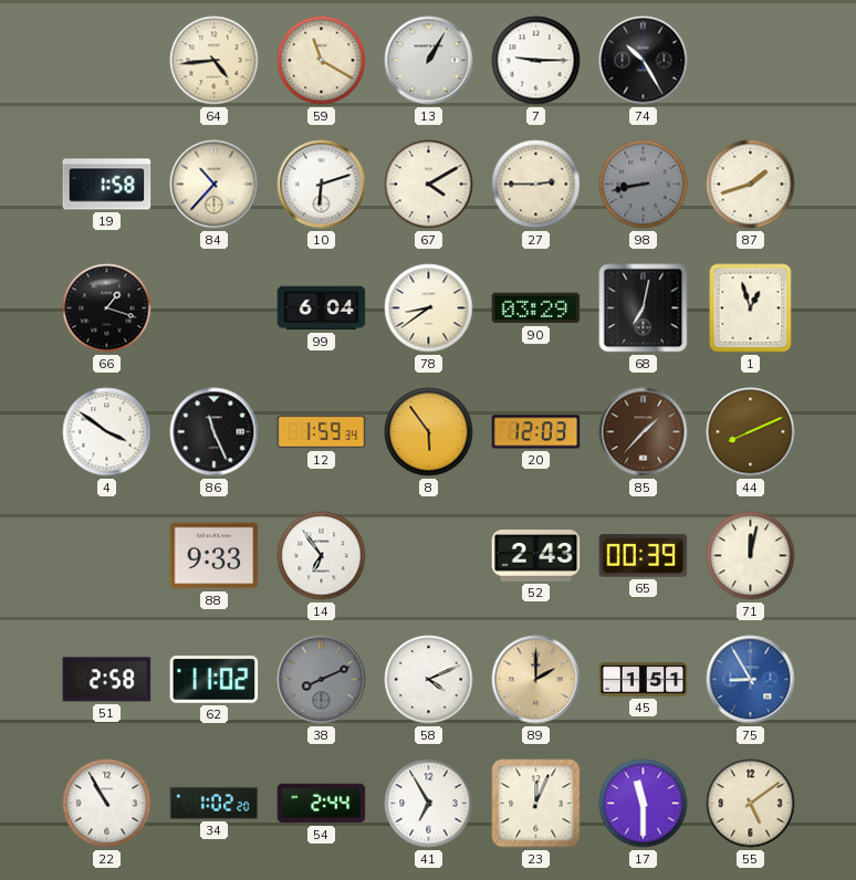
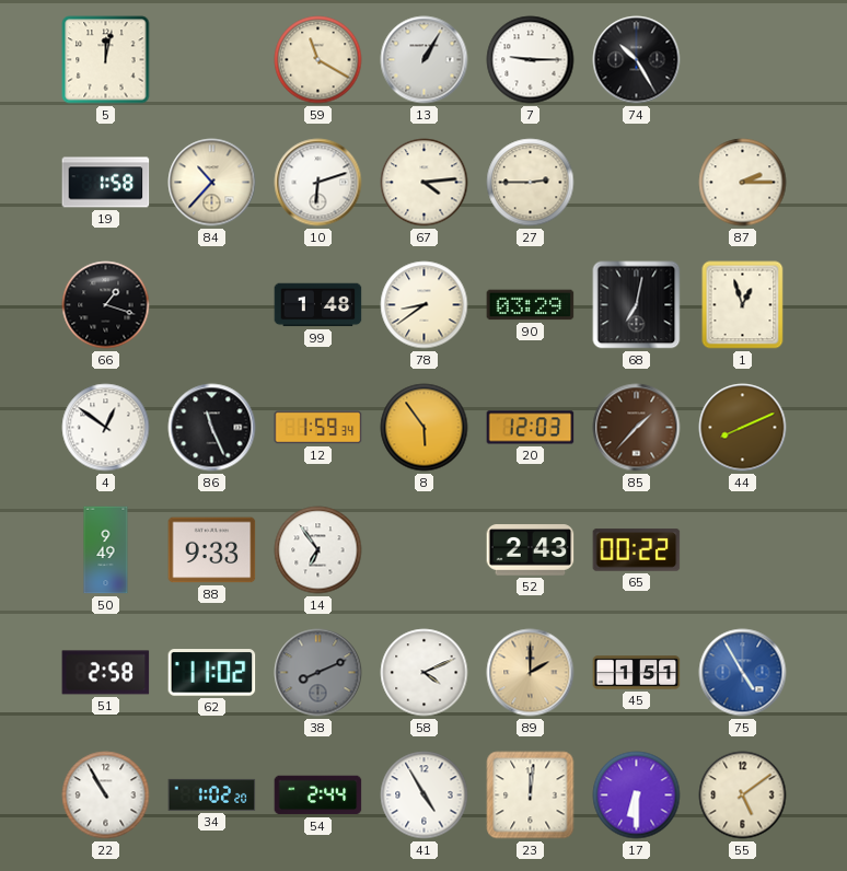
5: none -> 12:02
64: 4:44 -> none
67: 4:10 -> 4:14
98: 8:43 -> none
87: 1:42 -> 2:15
99: 6:04 -> 1:48
4: 3:51 -> 12:51
50: none -> 9:49
65: 00:39 -> 00:22
71: 12:02 -> none
75: 8:55 -> 4:55
41: 6:55 -> 4:55
23: 12:04 -> 12:01
17: 11:30 -> 6:30
